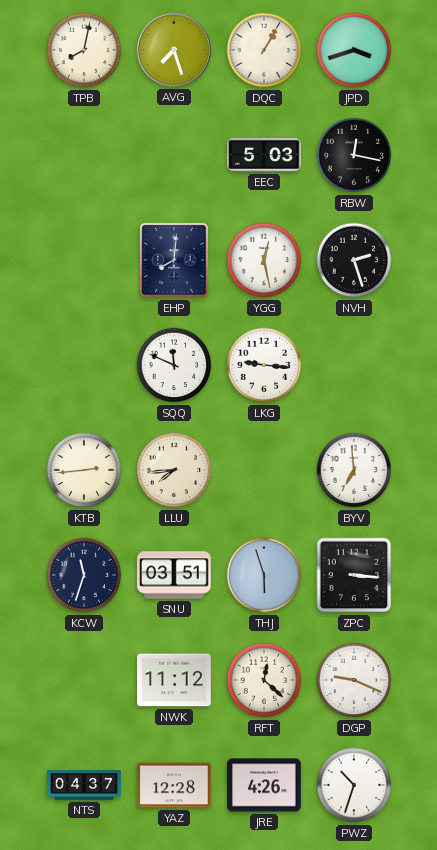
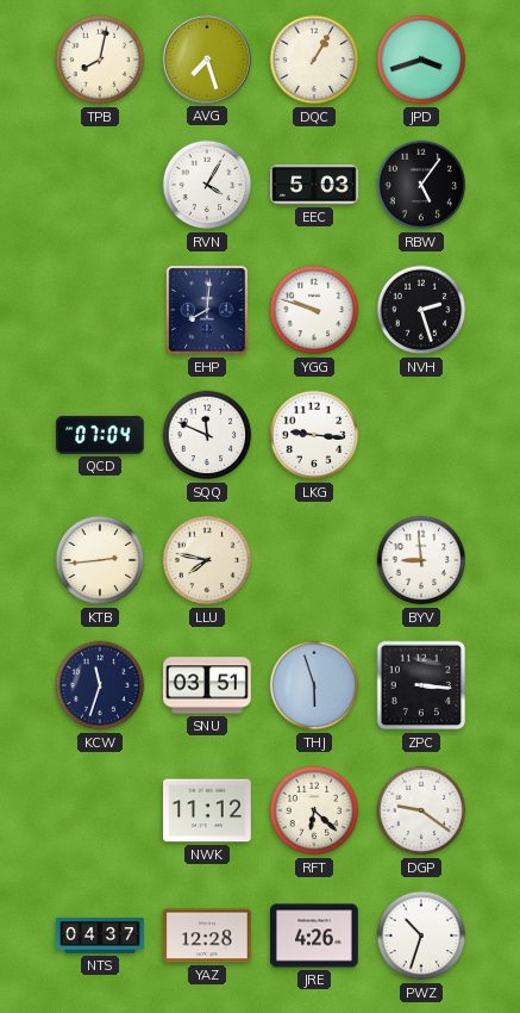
RVN: none -> 4:05
RBW: 12:17 -> 5:06
YGG: 12:28 -> 9:48
QCD: none -> 07:04
LLU: 7:44 -> 7:47
BYV: 6:59 -> 8:59
RFT: 12:22 -> 6:22
DGP: 9:19 -> 9:21
